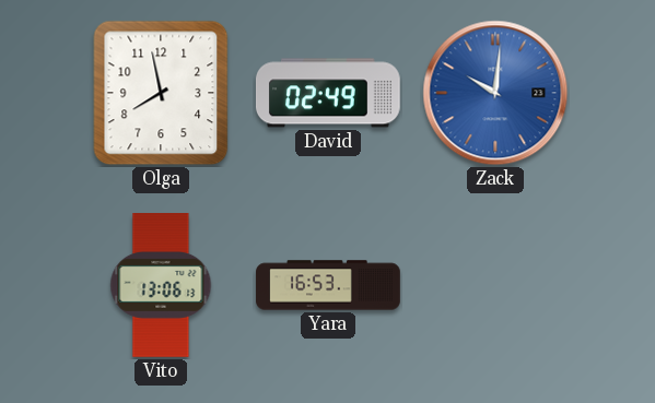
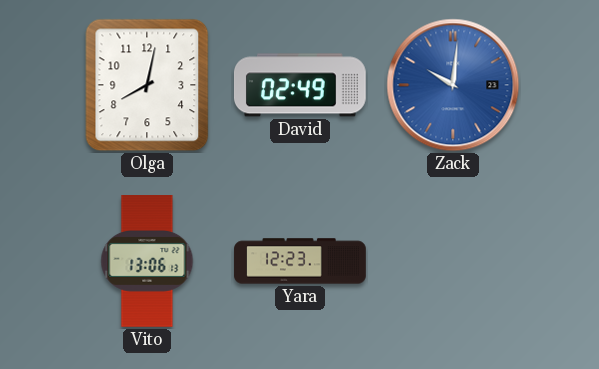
Olga: 7:58 -> 8:02
Yara: 16:53 -> 12:23
